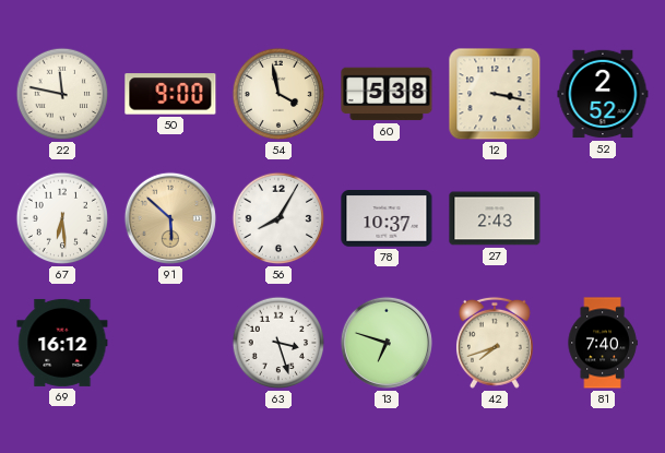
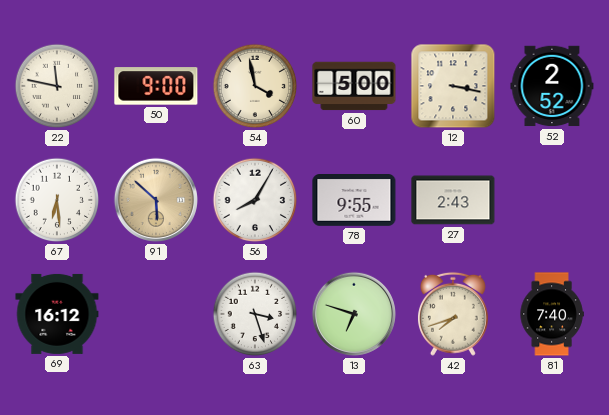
60: 5:38 -> 5:00
78: 10:37 -> 9:55
